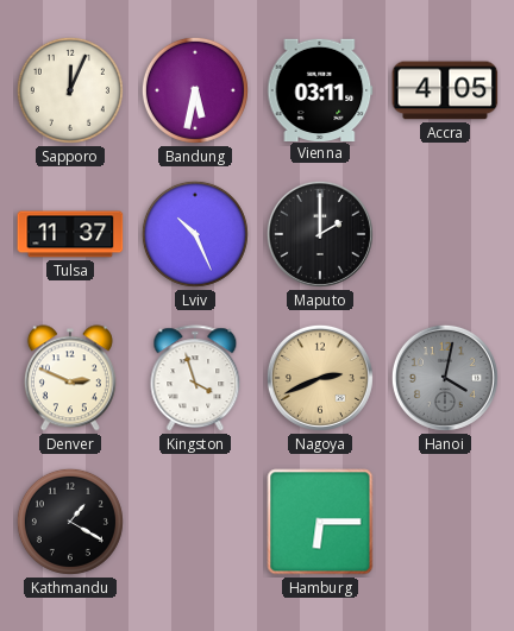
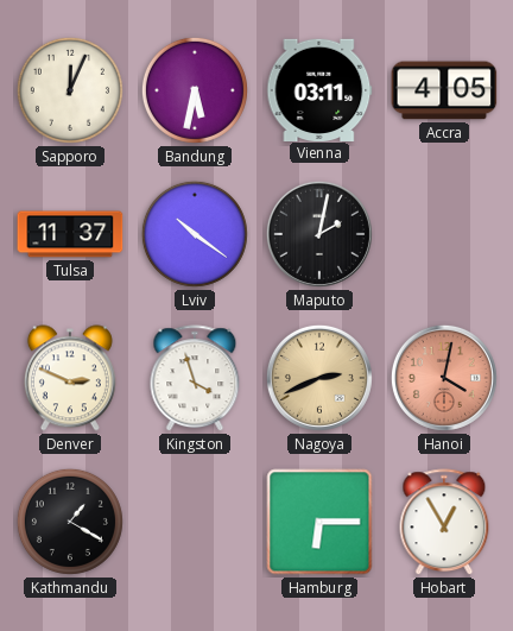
Lviv: 10:26 -> 10:21
Maputo: 2:00 -> 2:02
Hanoi dial: grey -> salmon
Hobart: none -> 12:55
